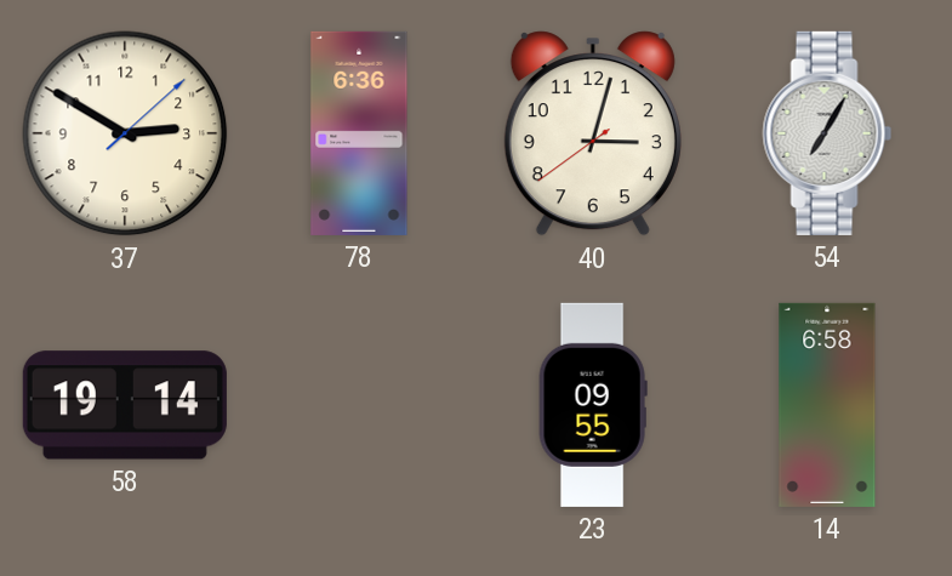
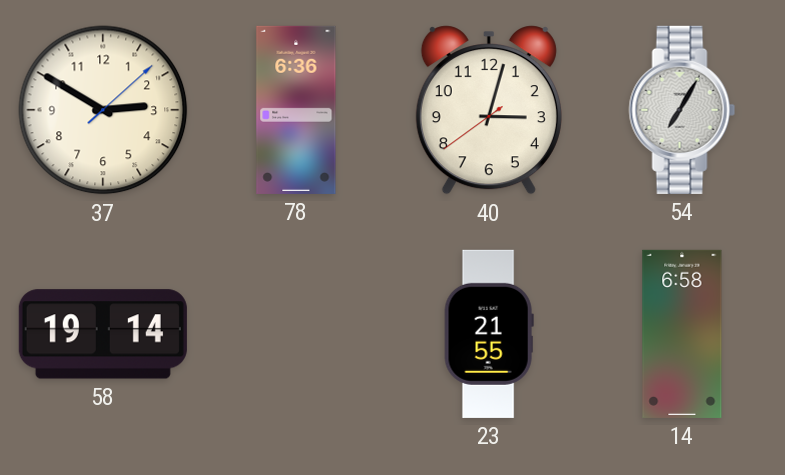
23: 09:55 -> 21:55
